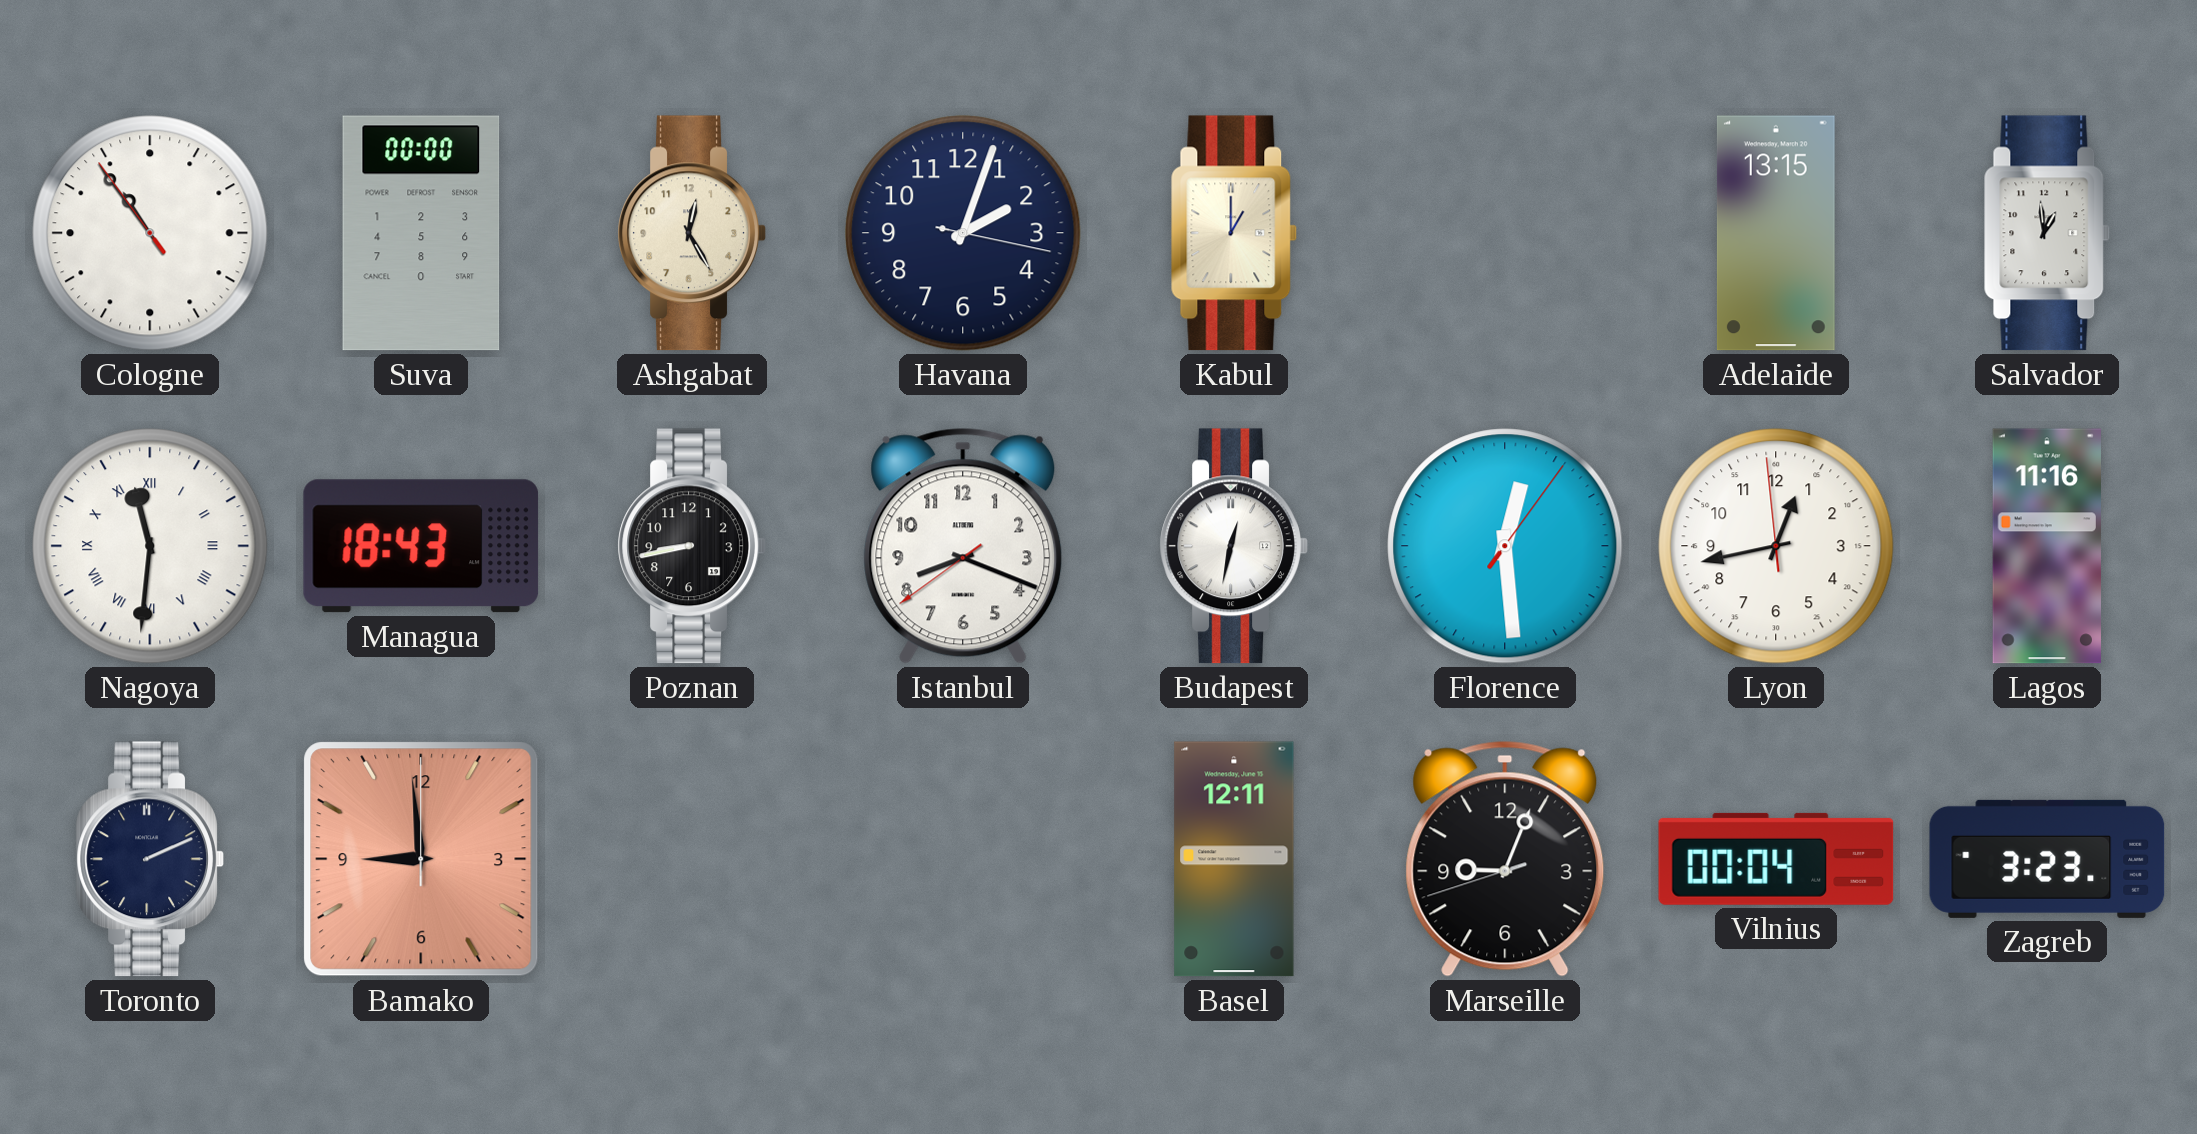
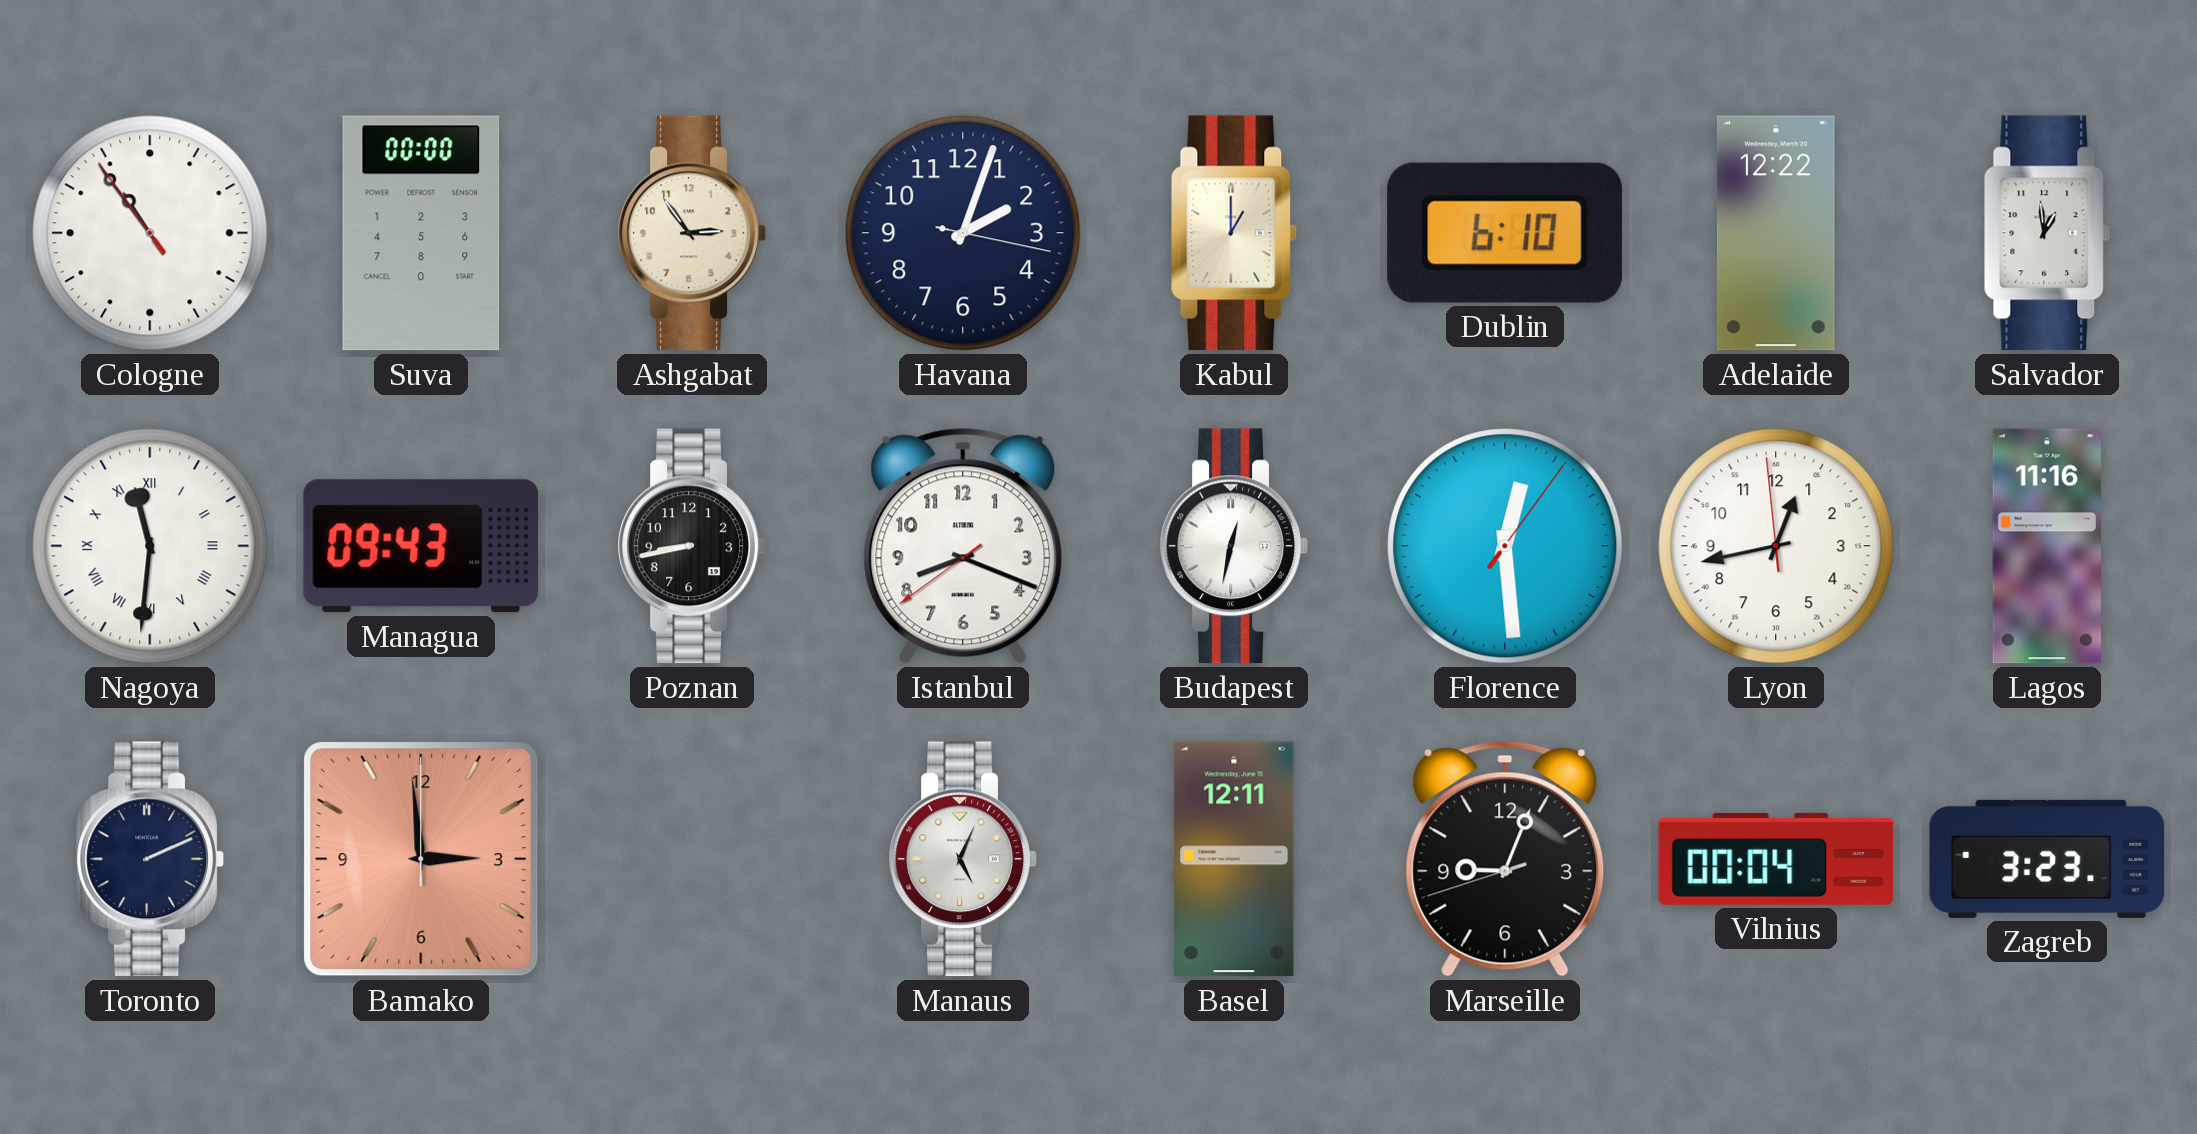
Ashgabat: 12:25 -> 2:54
Dublin: none -> 6:10
Adelaide: 13:15 -> 12:22
Managua: 18:43 -> 09:43
Bamako: 8:59 -> 2:59
Manaus: none -> 5:04
